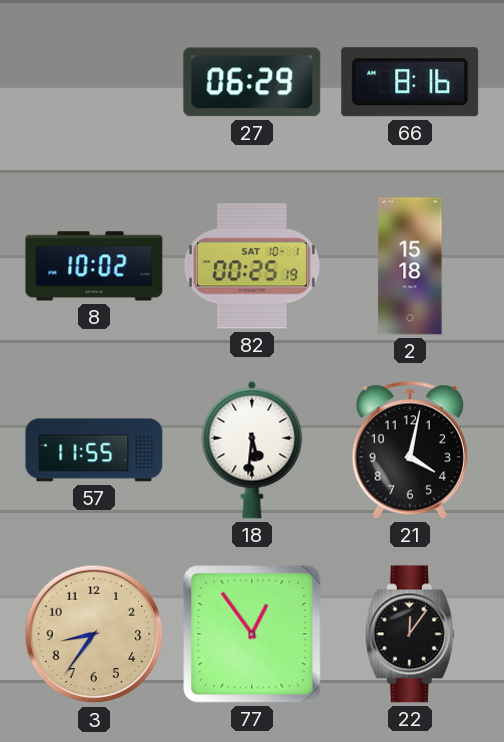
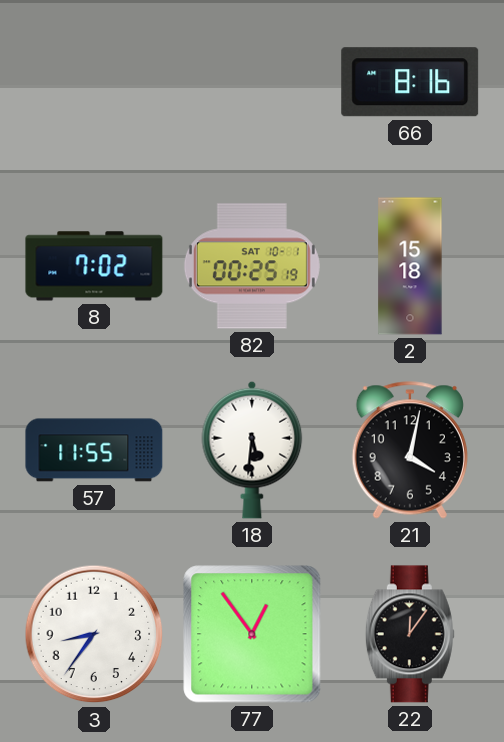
27: 06:29 -> none
8: 10:02 -> 7:02
3 dial: champagne -> white
